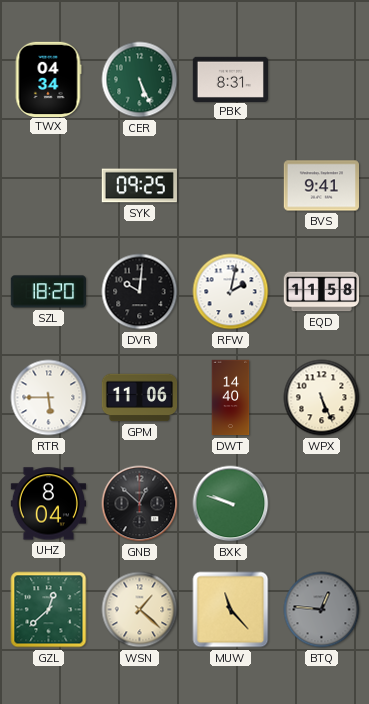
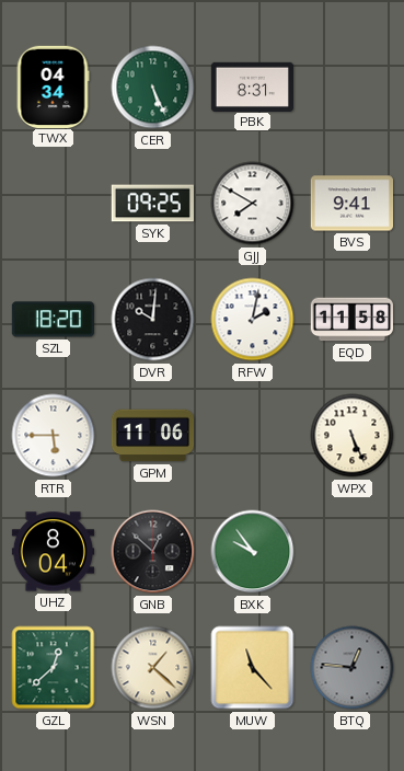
GJJ: none -> 7:50
DWT: 14:40 -> none
BXK: 9:48 -> 9:54
